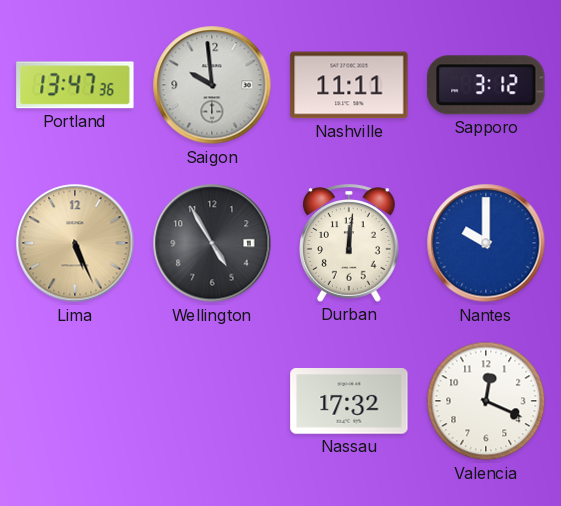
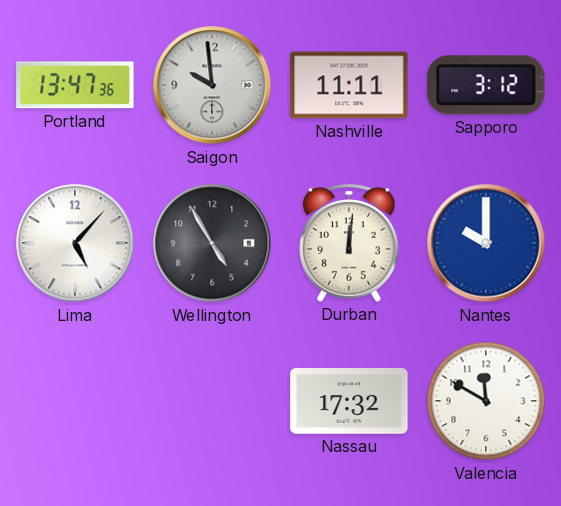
Lima: 5:26 -> 5:07
Lima dial: champagne -> white
Valencia: 12:19 -> 11:50
